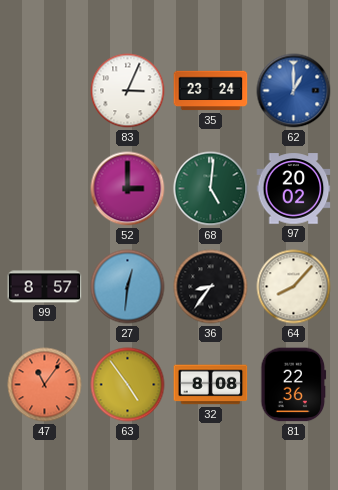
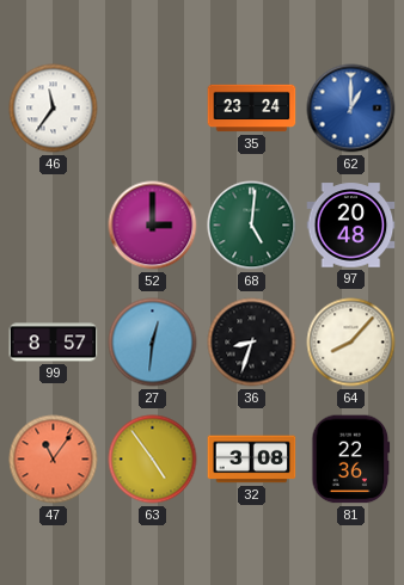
46: none -> 11:36
83: 3:04 -> none
97: 20:02 -> 20:48
36: 8:36 -> 8:33
32: 8:08 -> 3:08
